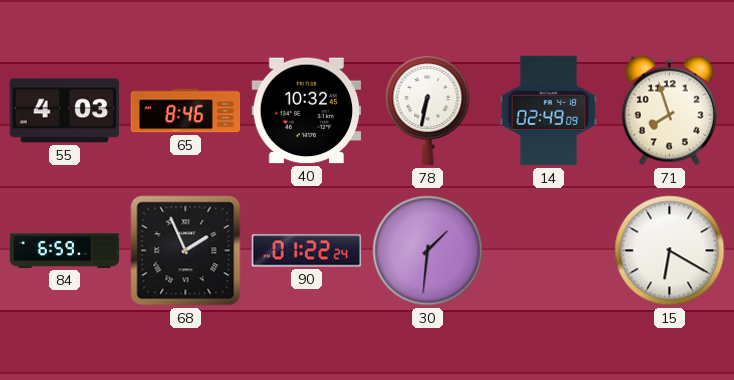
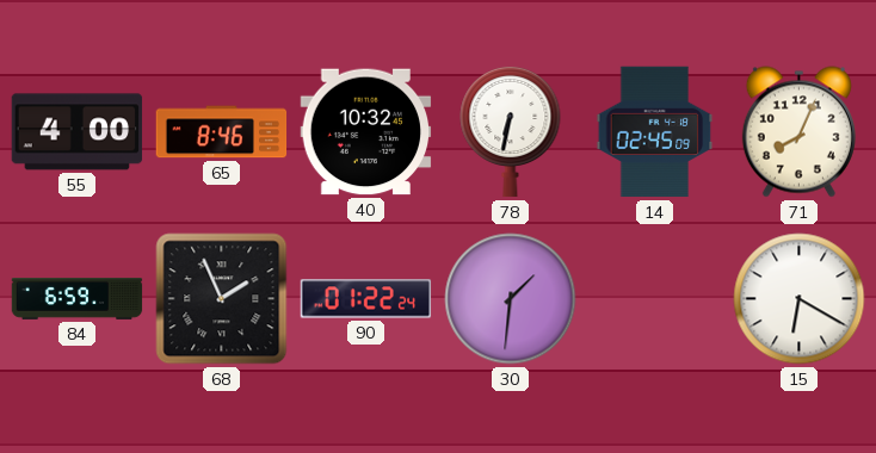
55: 4:03 -> 4:00
14: 02:49 -> 02:45
71: 7:57 -> 8:04
